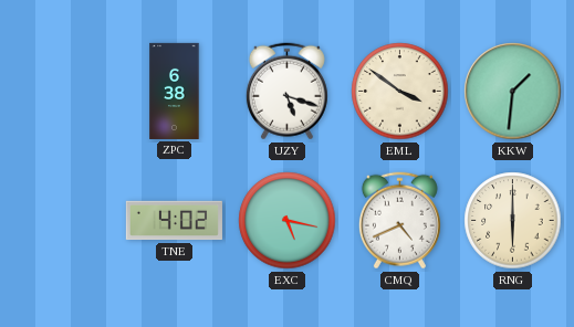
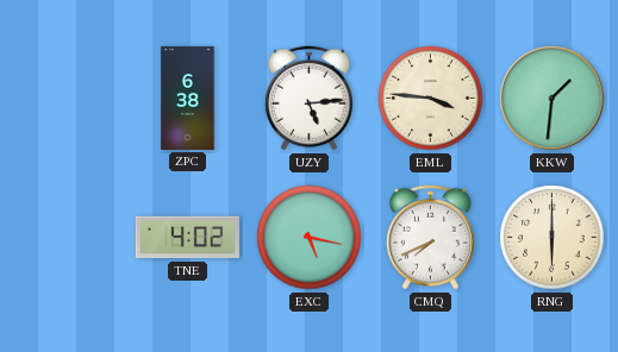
UZY: 5:18 -> 5:14
EML: 3:51 -> 3:46
CMQ: 4:41 -> 7:41
